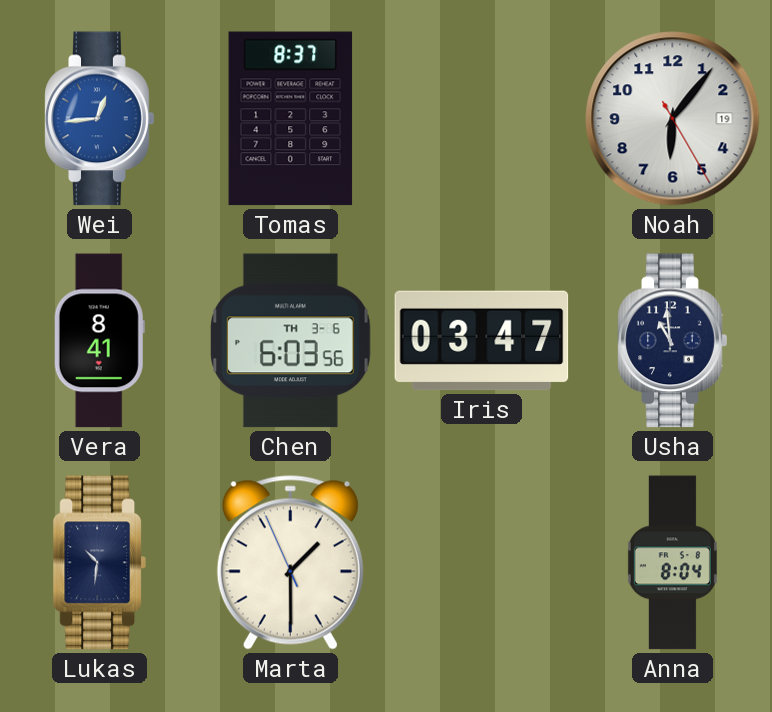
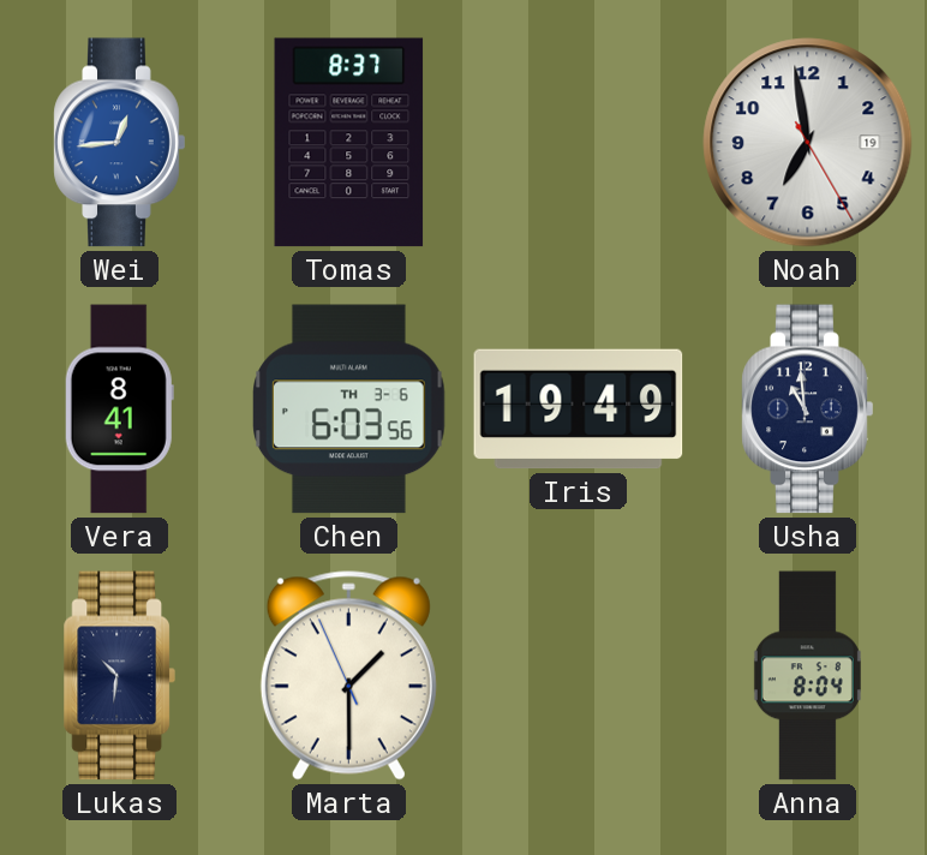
Noah: 6:06 -> 6:58
Iris: 03:47 -> 19:49
